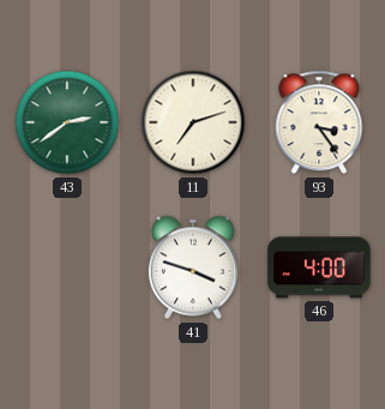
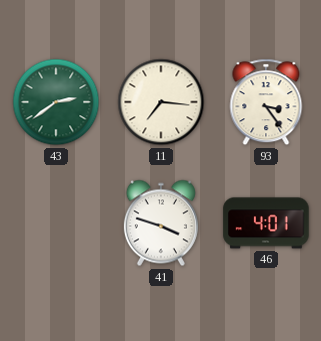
11: 7:12 -> 7:16
46: 4:00 -> 4:01
